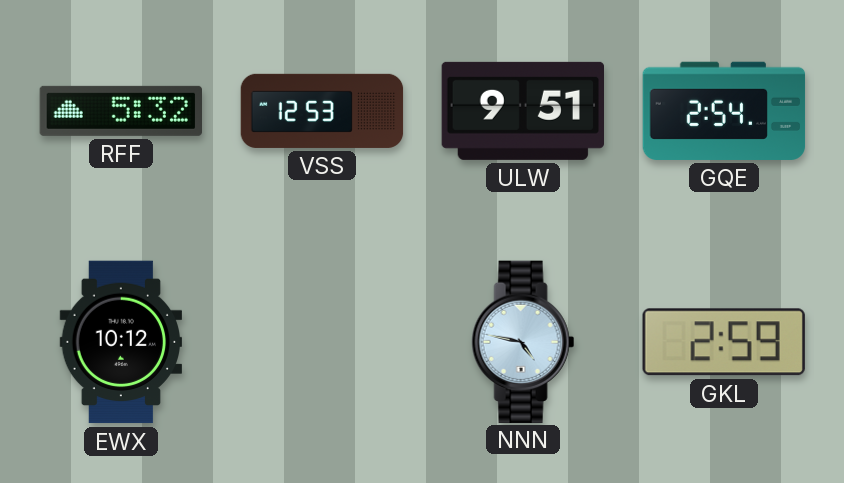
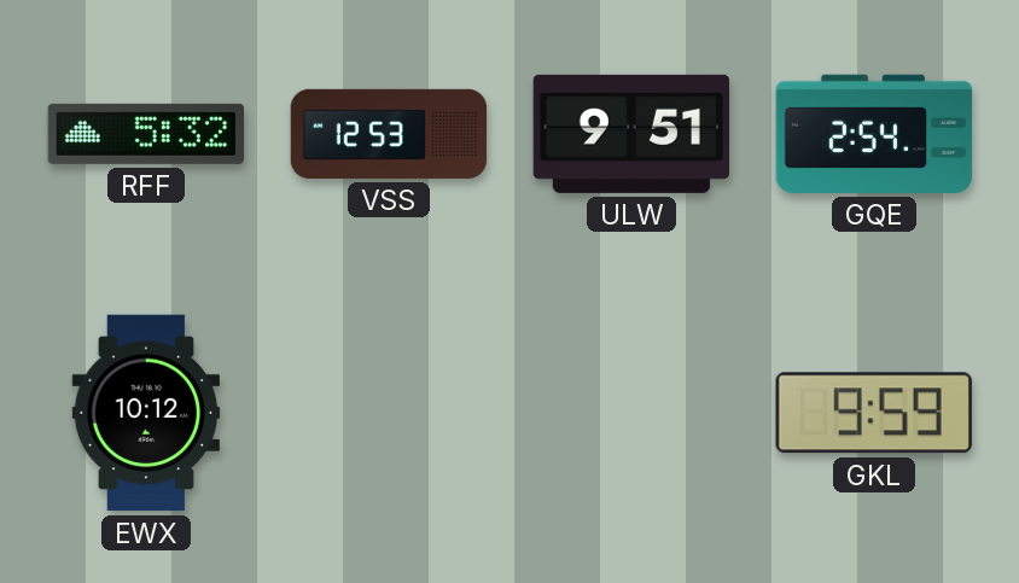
NNN: 4:47 -> none
GKL: 2:59 -> 9:59
